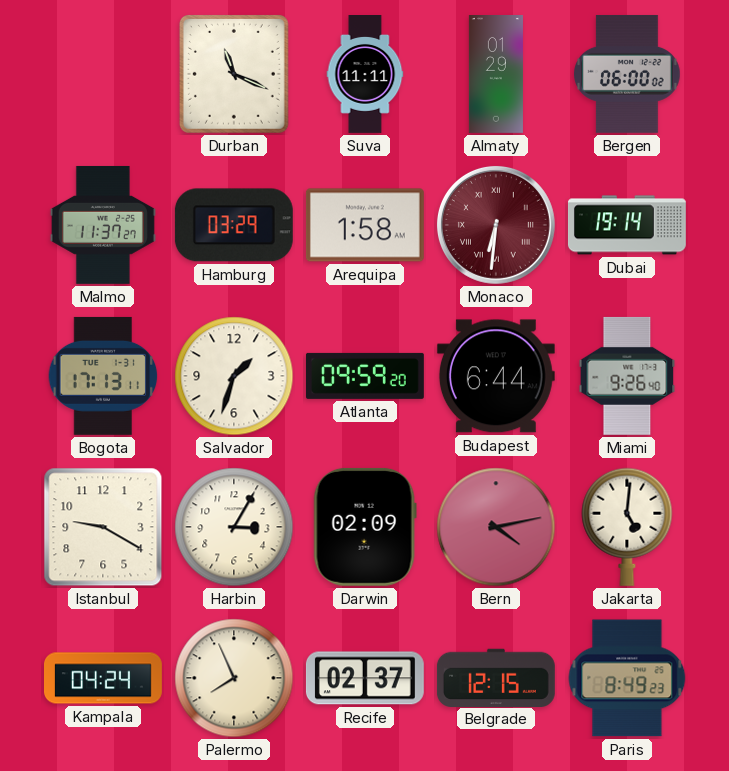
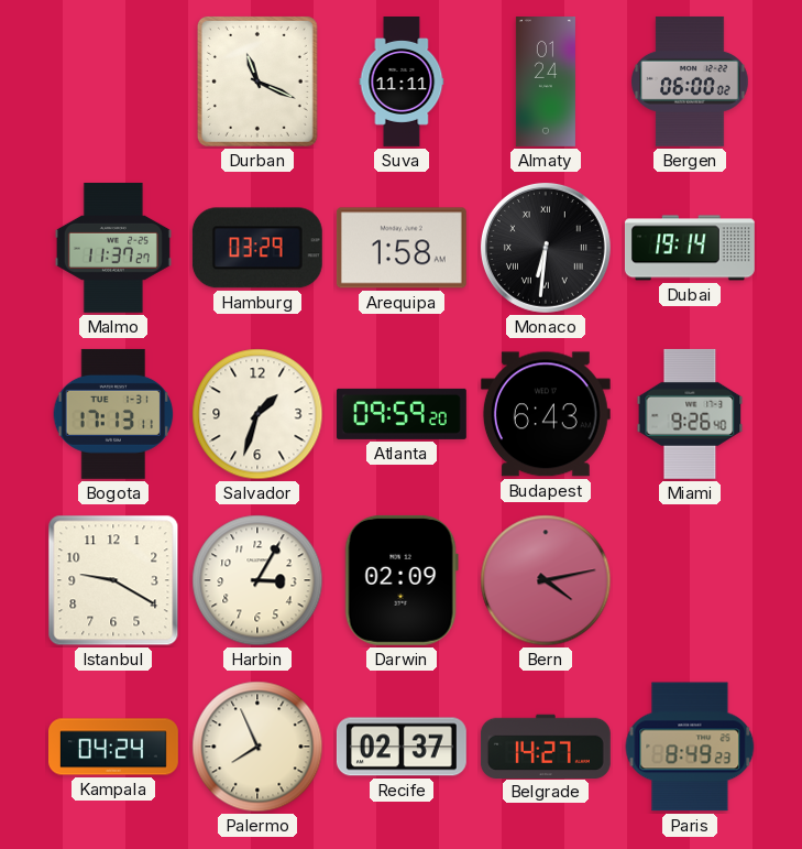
Almaty: 01:29 -> 01:24
Monaco dial: burgundy -> black
Budapest: 6:44 -> 6:43
Jakarta: 5:01 -> none
Belgrade: 12:15 -> 14:27
